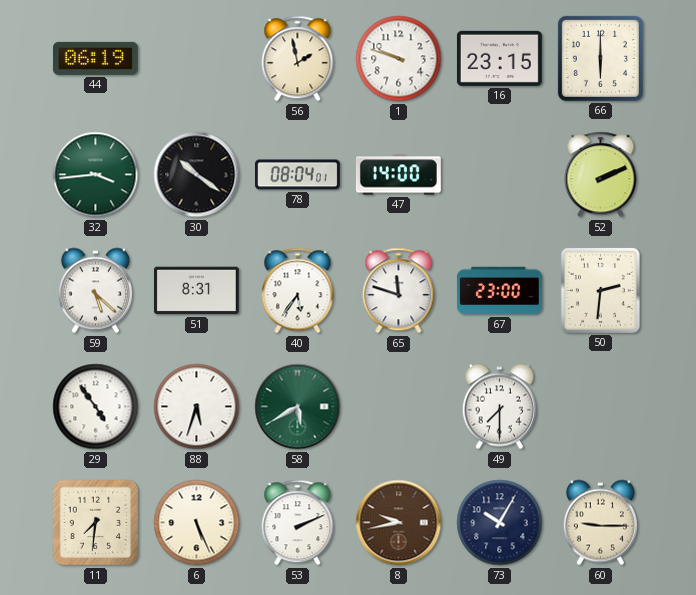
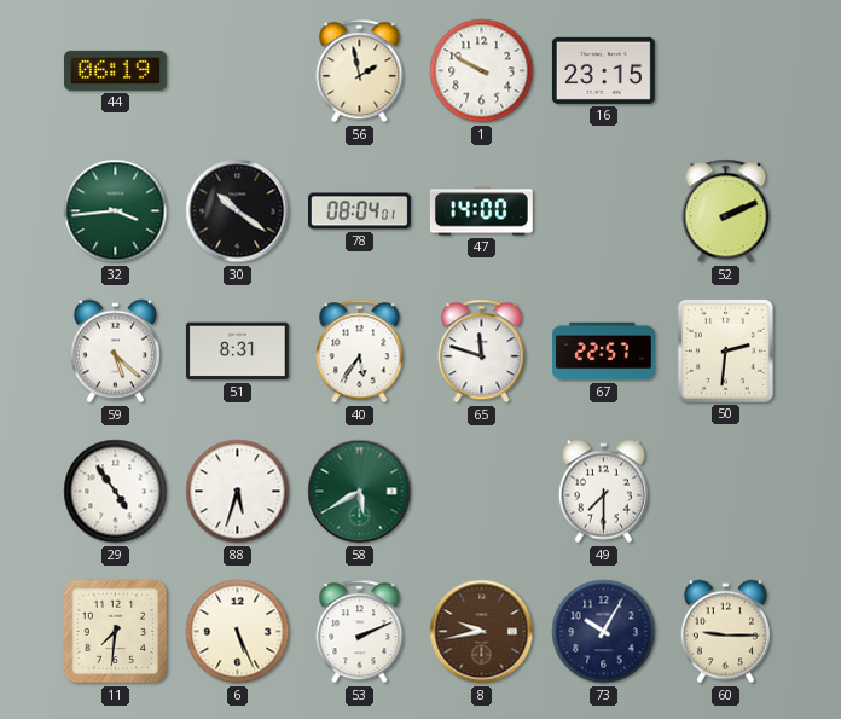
1: 9:48 -> 9:50
66: 6:00 -> none
67: 23:00 -> 22:57
